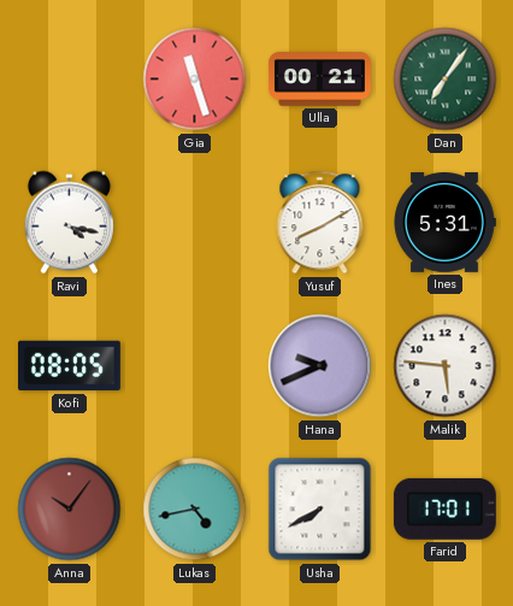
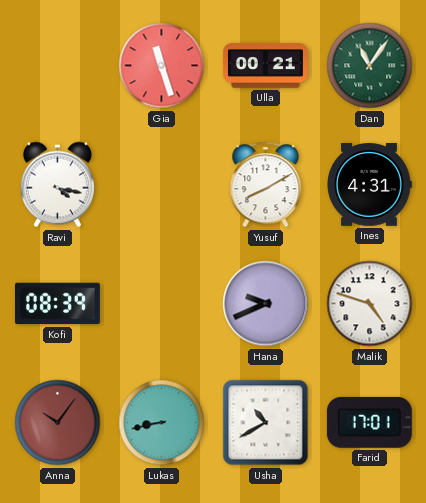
Dan: 7:06 -> 11:06
Ines: 5:31 -> 4:31
Kofi: 08:05 -> 08:39
Malik: 5:46 -> 4:48
Lukas: 4:43 -> 8:43
Usha: 7:40 -> 10:40
